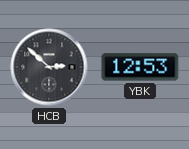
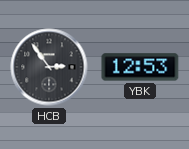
HCB: 2:52 -> 2:54
